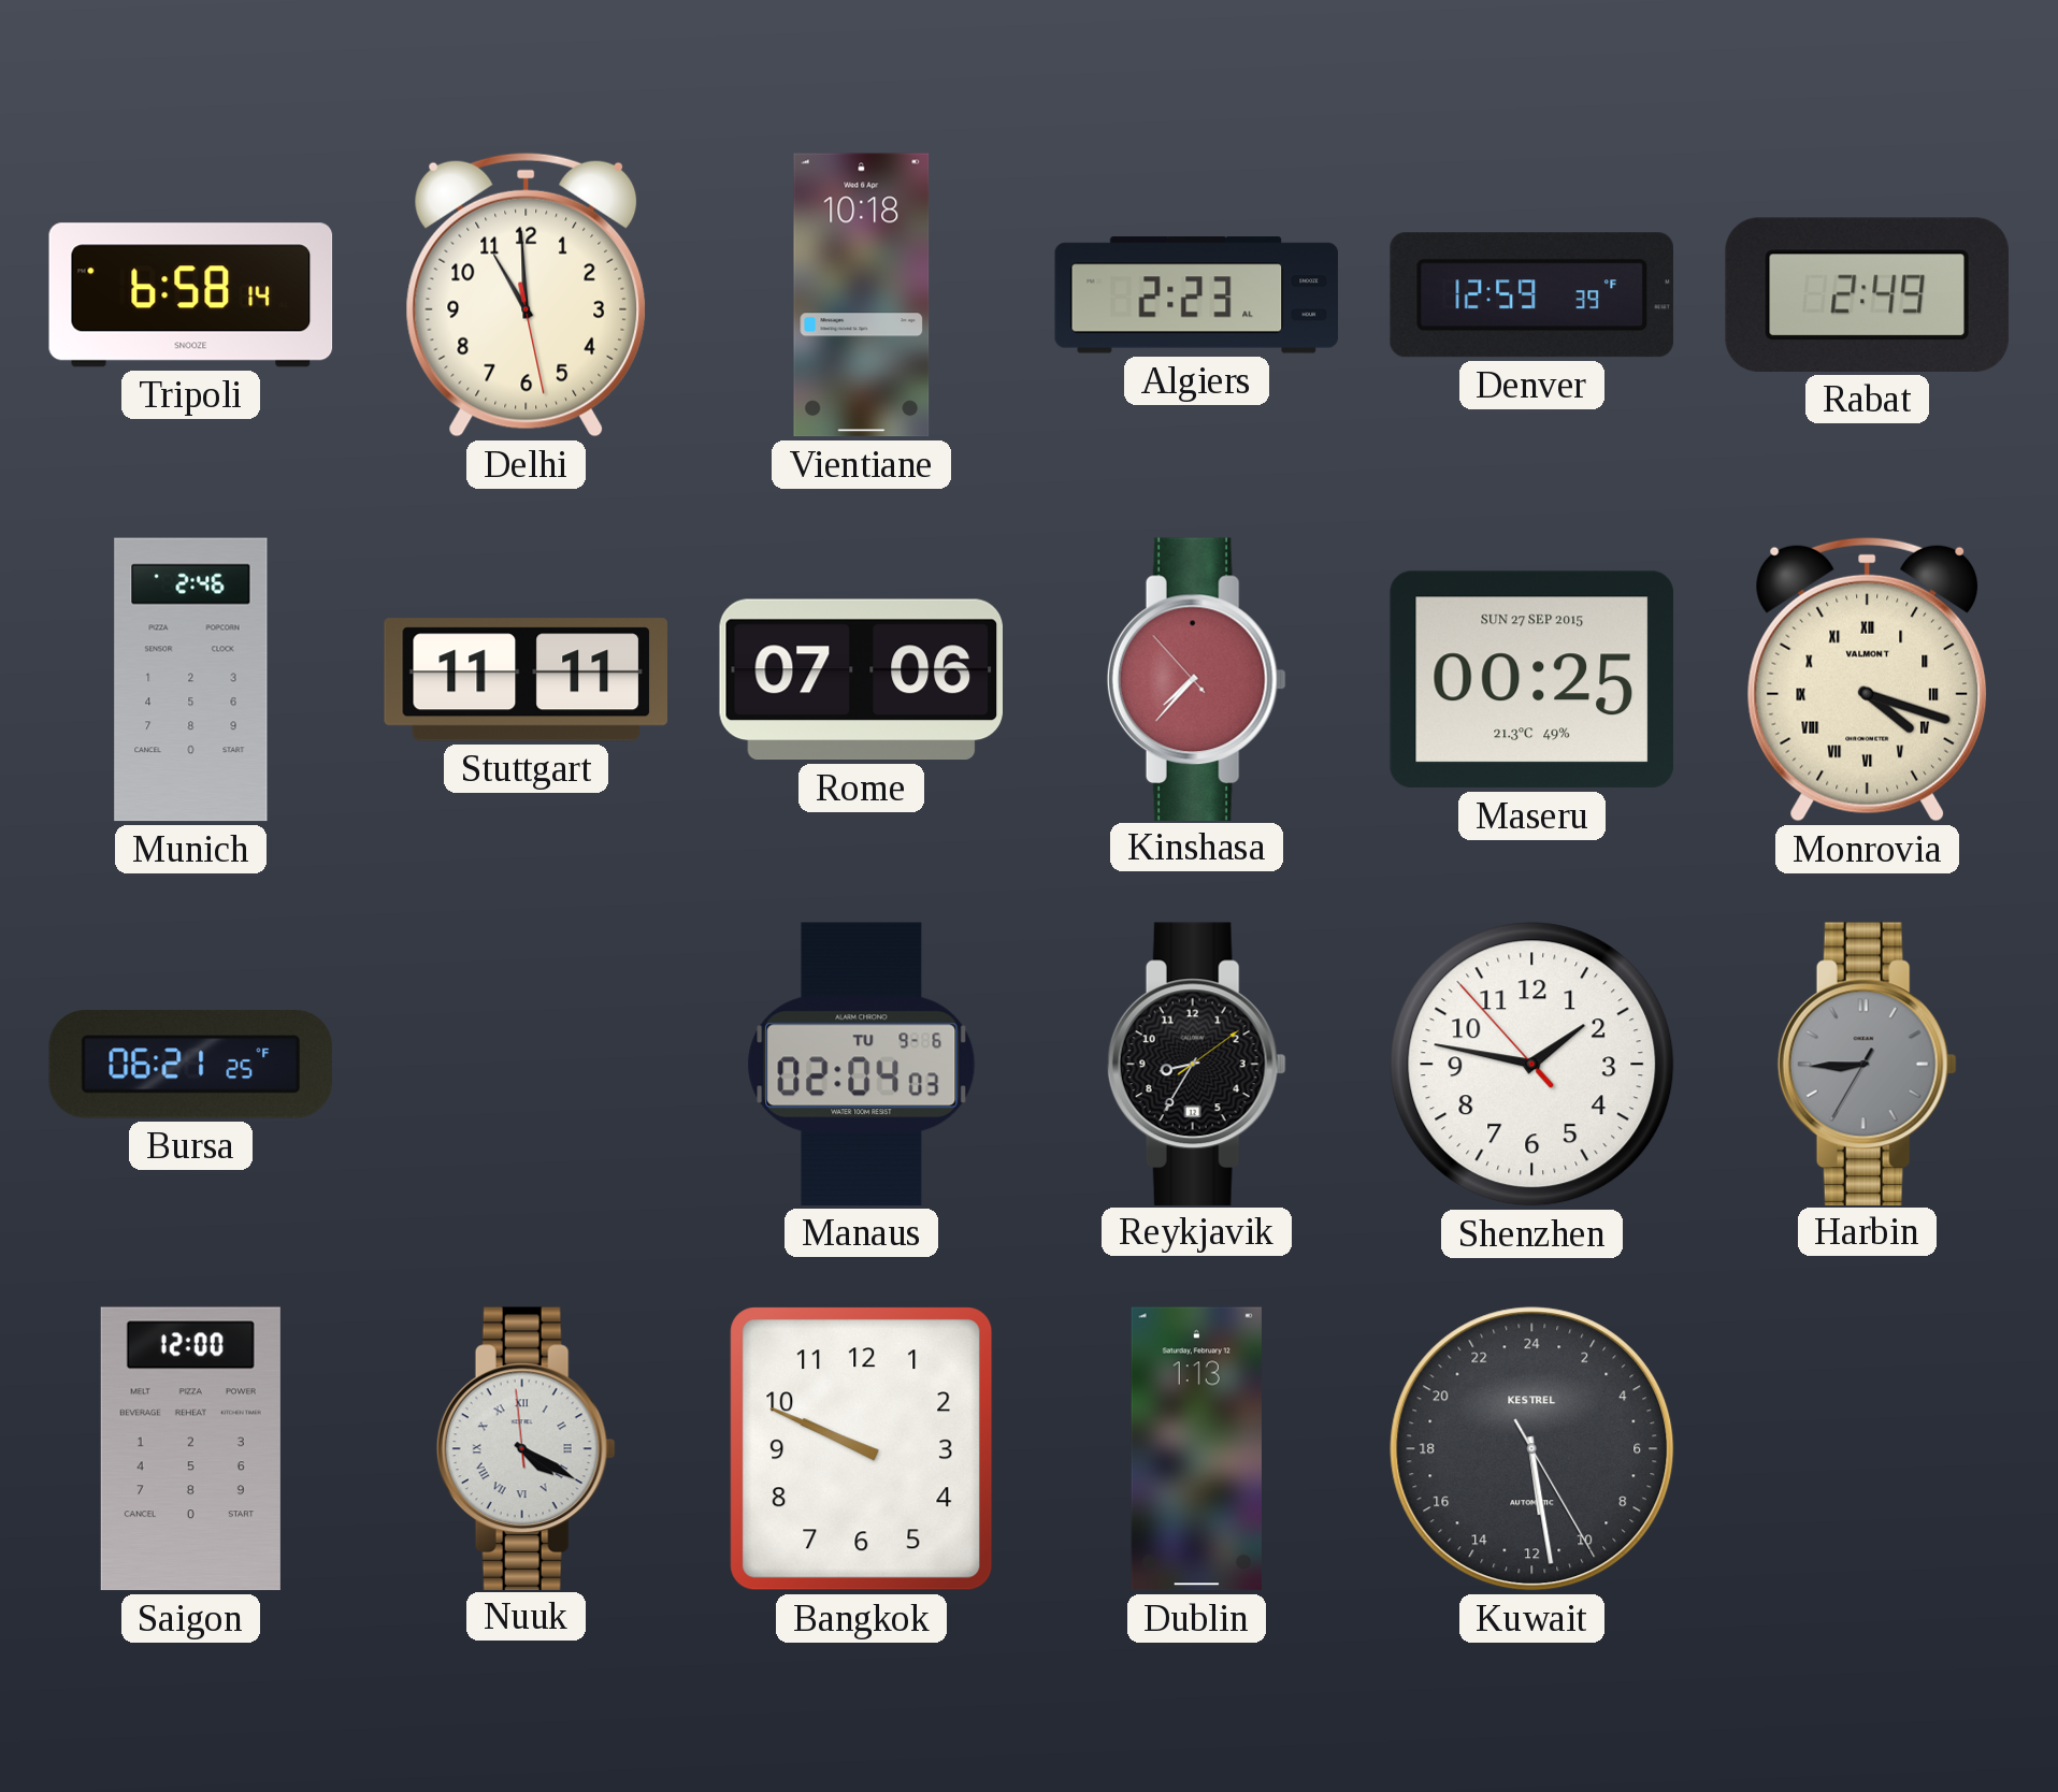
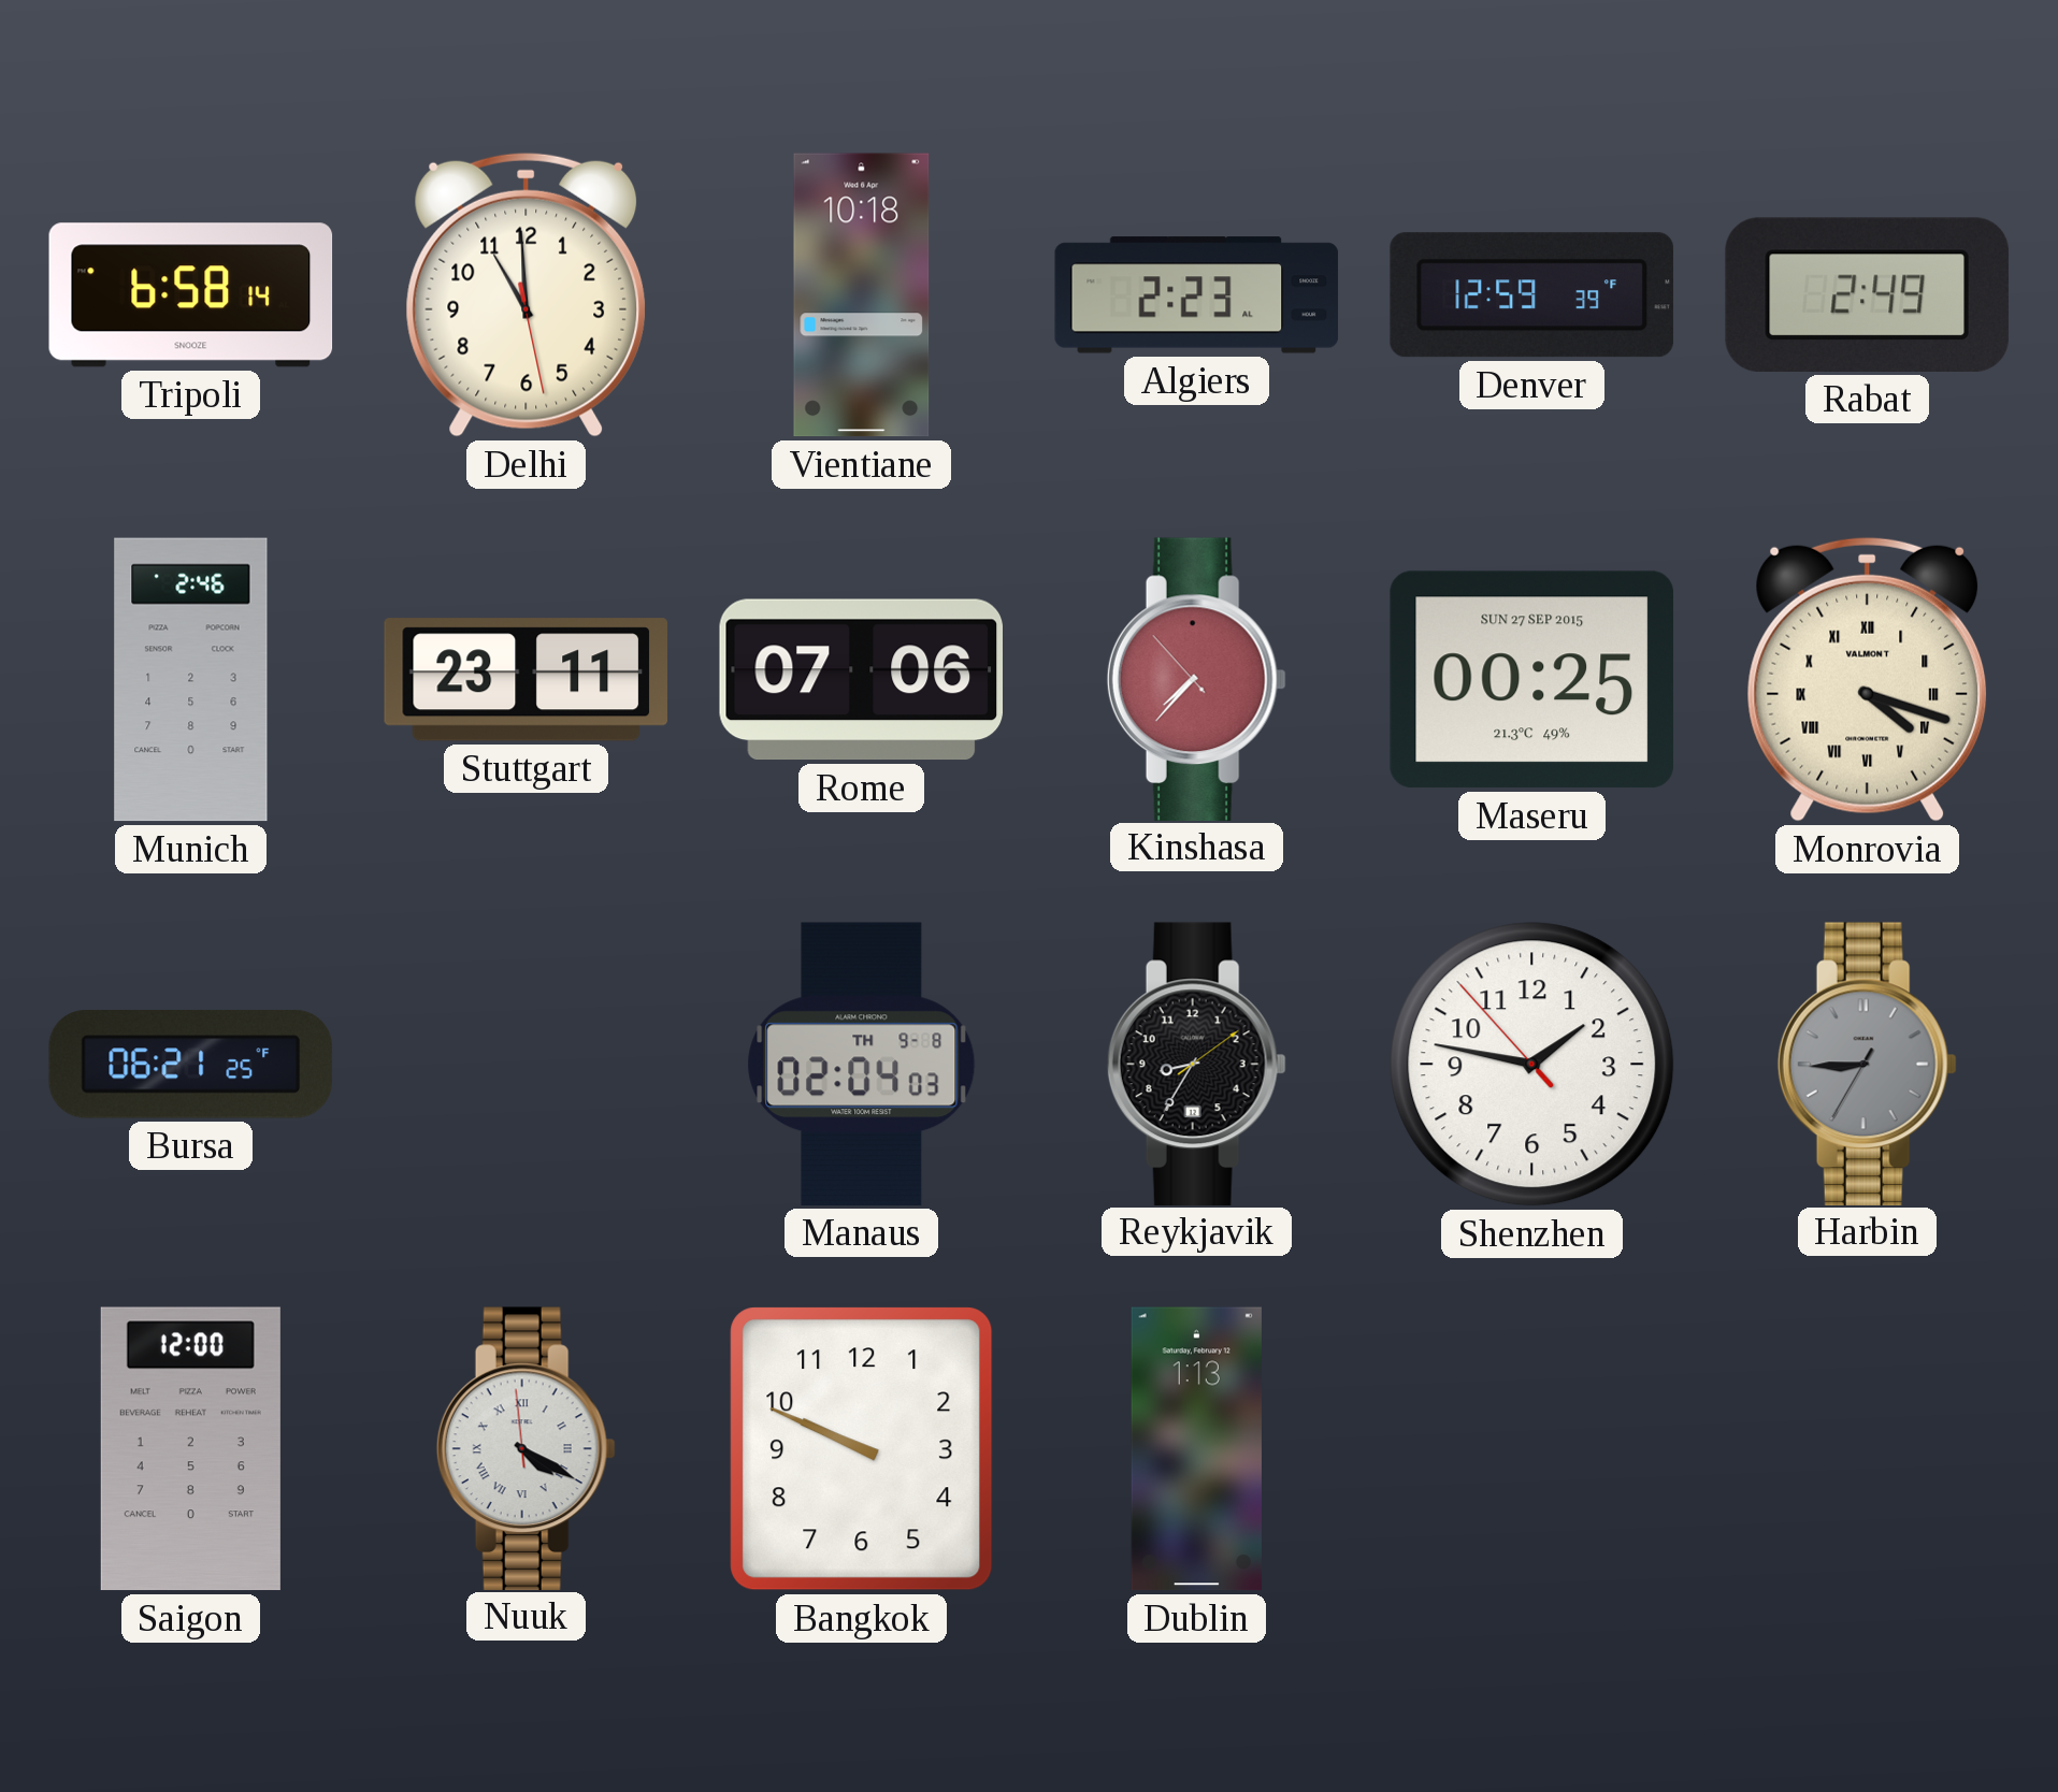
Stuttgart: 11:11 -> 23:11
Manaus date: TU 9-6 -> TH 9-8
Kuwait: 11:28 -> none
